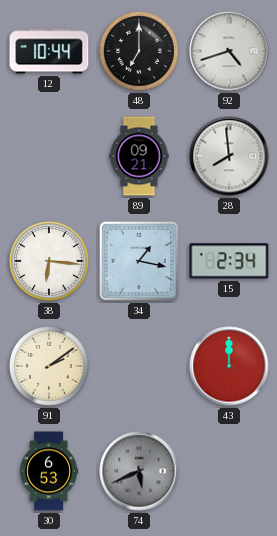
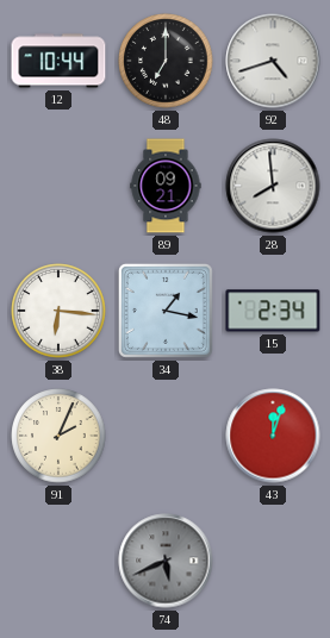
91: 2:09 -> 2:04
43: 12:00 -> 12:03
30: 6:53 -> none
